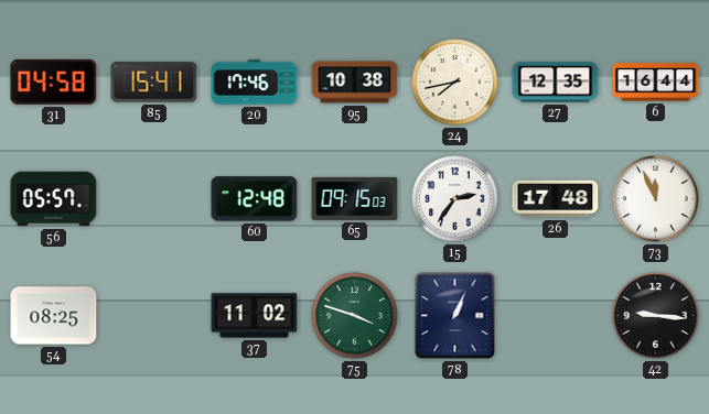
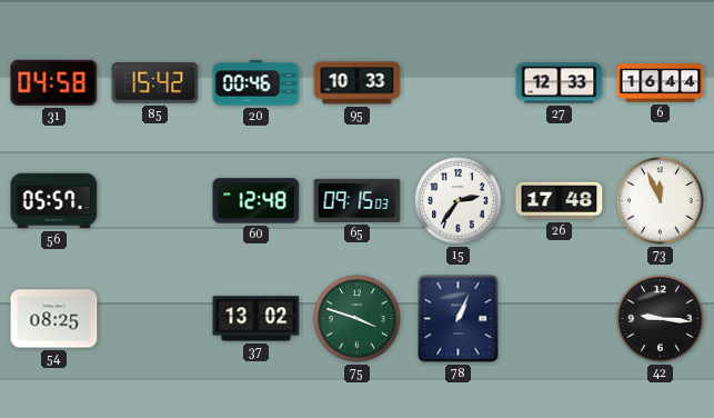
85: 15:41 -> 15:42
20: 17:46 -> 00:46
95: 10:38 -> 10:33
24: 7:43 -> none
27: 12:35 -> 12:33
37: 11:02 -> 13:02
